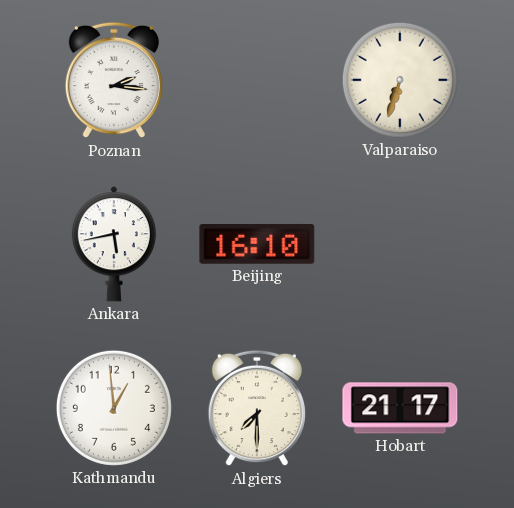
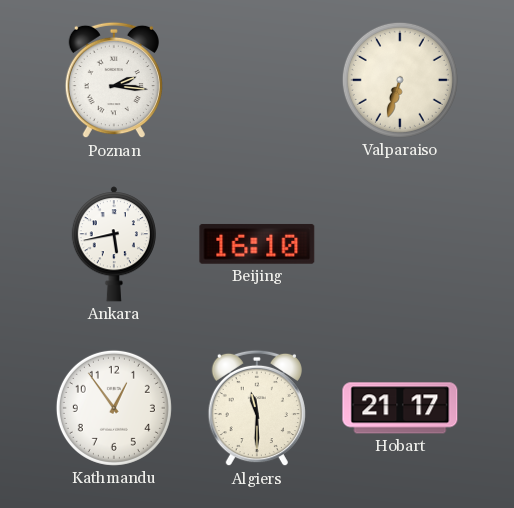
Kathmandu: 12:59 -> 12:54
Algiers: 7:30 -> 11:30
